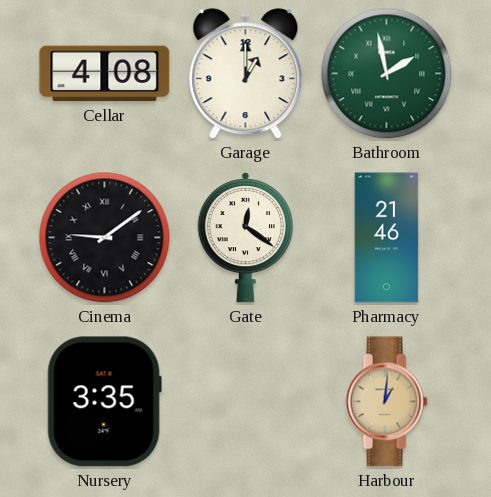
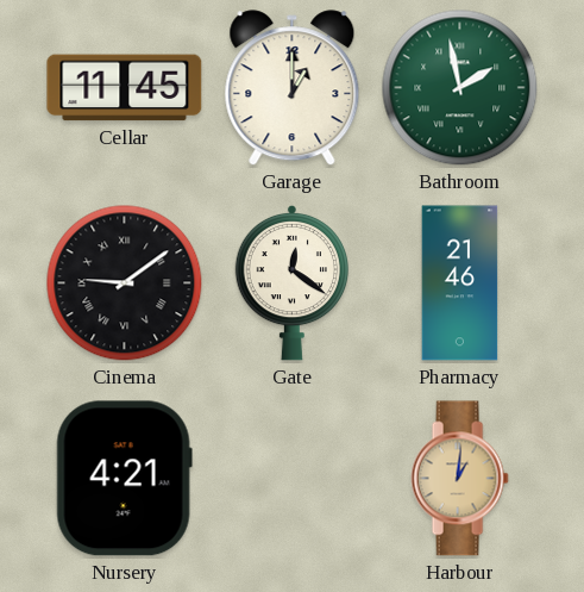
Cellar: 4:08 -> 11:45
Nursery: 3:35 -> 4:21
